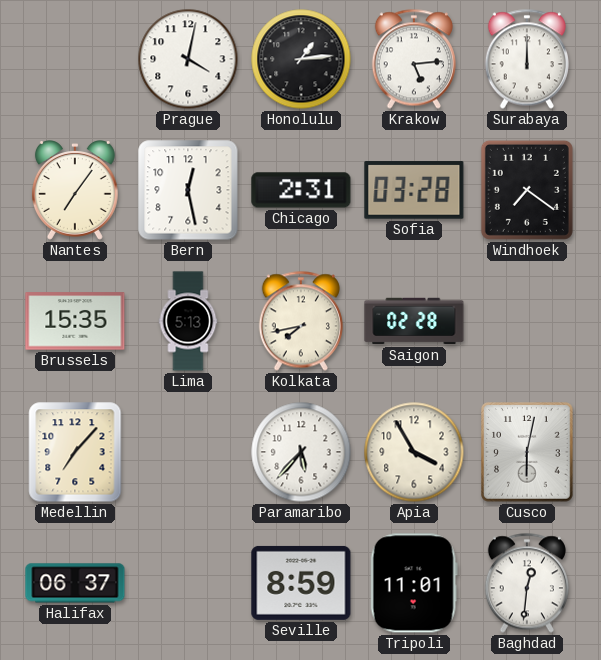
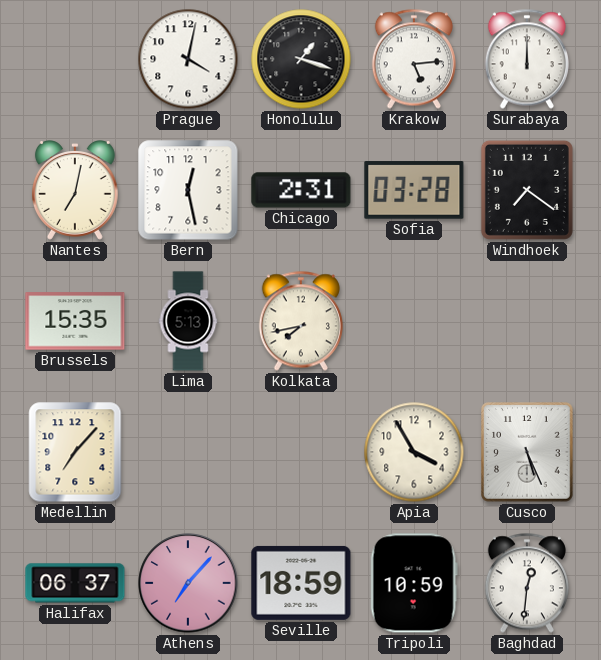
Honolulu: 1:14 -> 1:18
Nantes: 7:06 -> 7:02
Saigon: 02:28 -> none
Paramaribo: 5:37 -> none
Cusco: 6:02 -> 5:26
Athens: none -> 7:07
Seville: 8:59 -> 18:59
Tripoli: 11:01 -> 10:59
